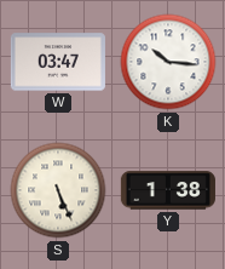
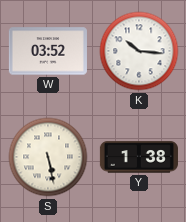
W: 03:47 -> 03:52
S: 5:26 -> 5:28
